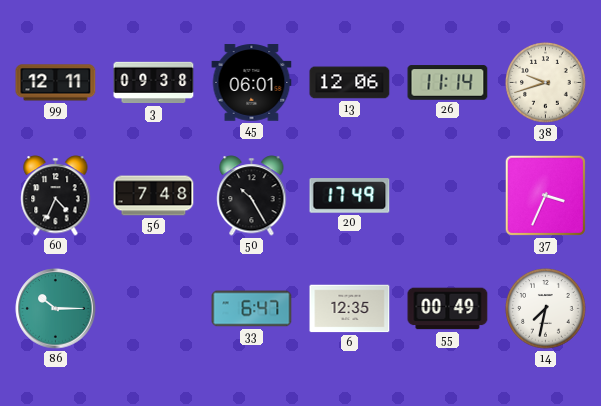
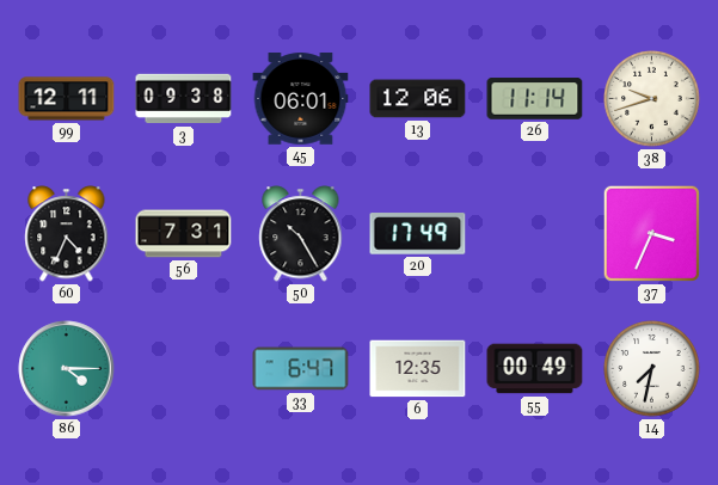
56: 7:48 -> 7:31
86: 10:15 -> 4:15
